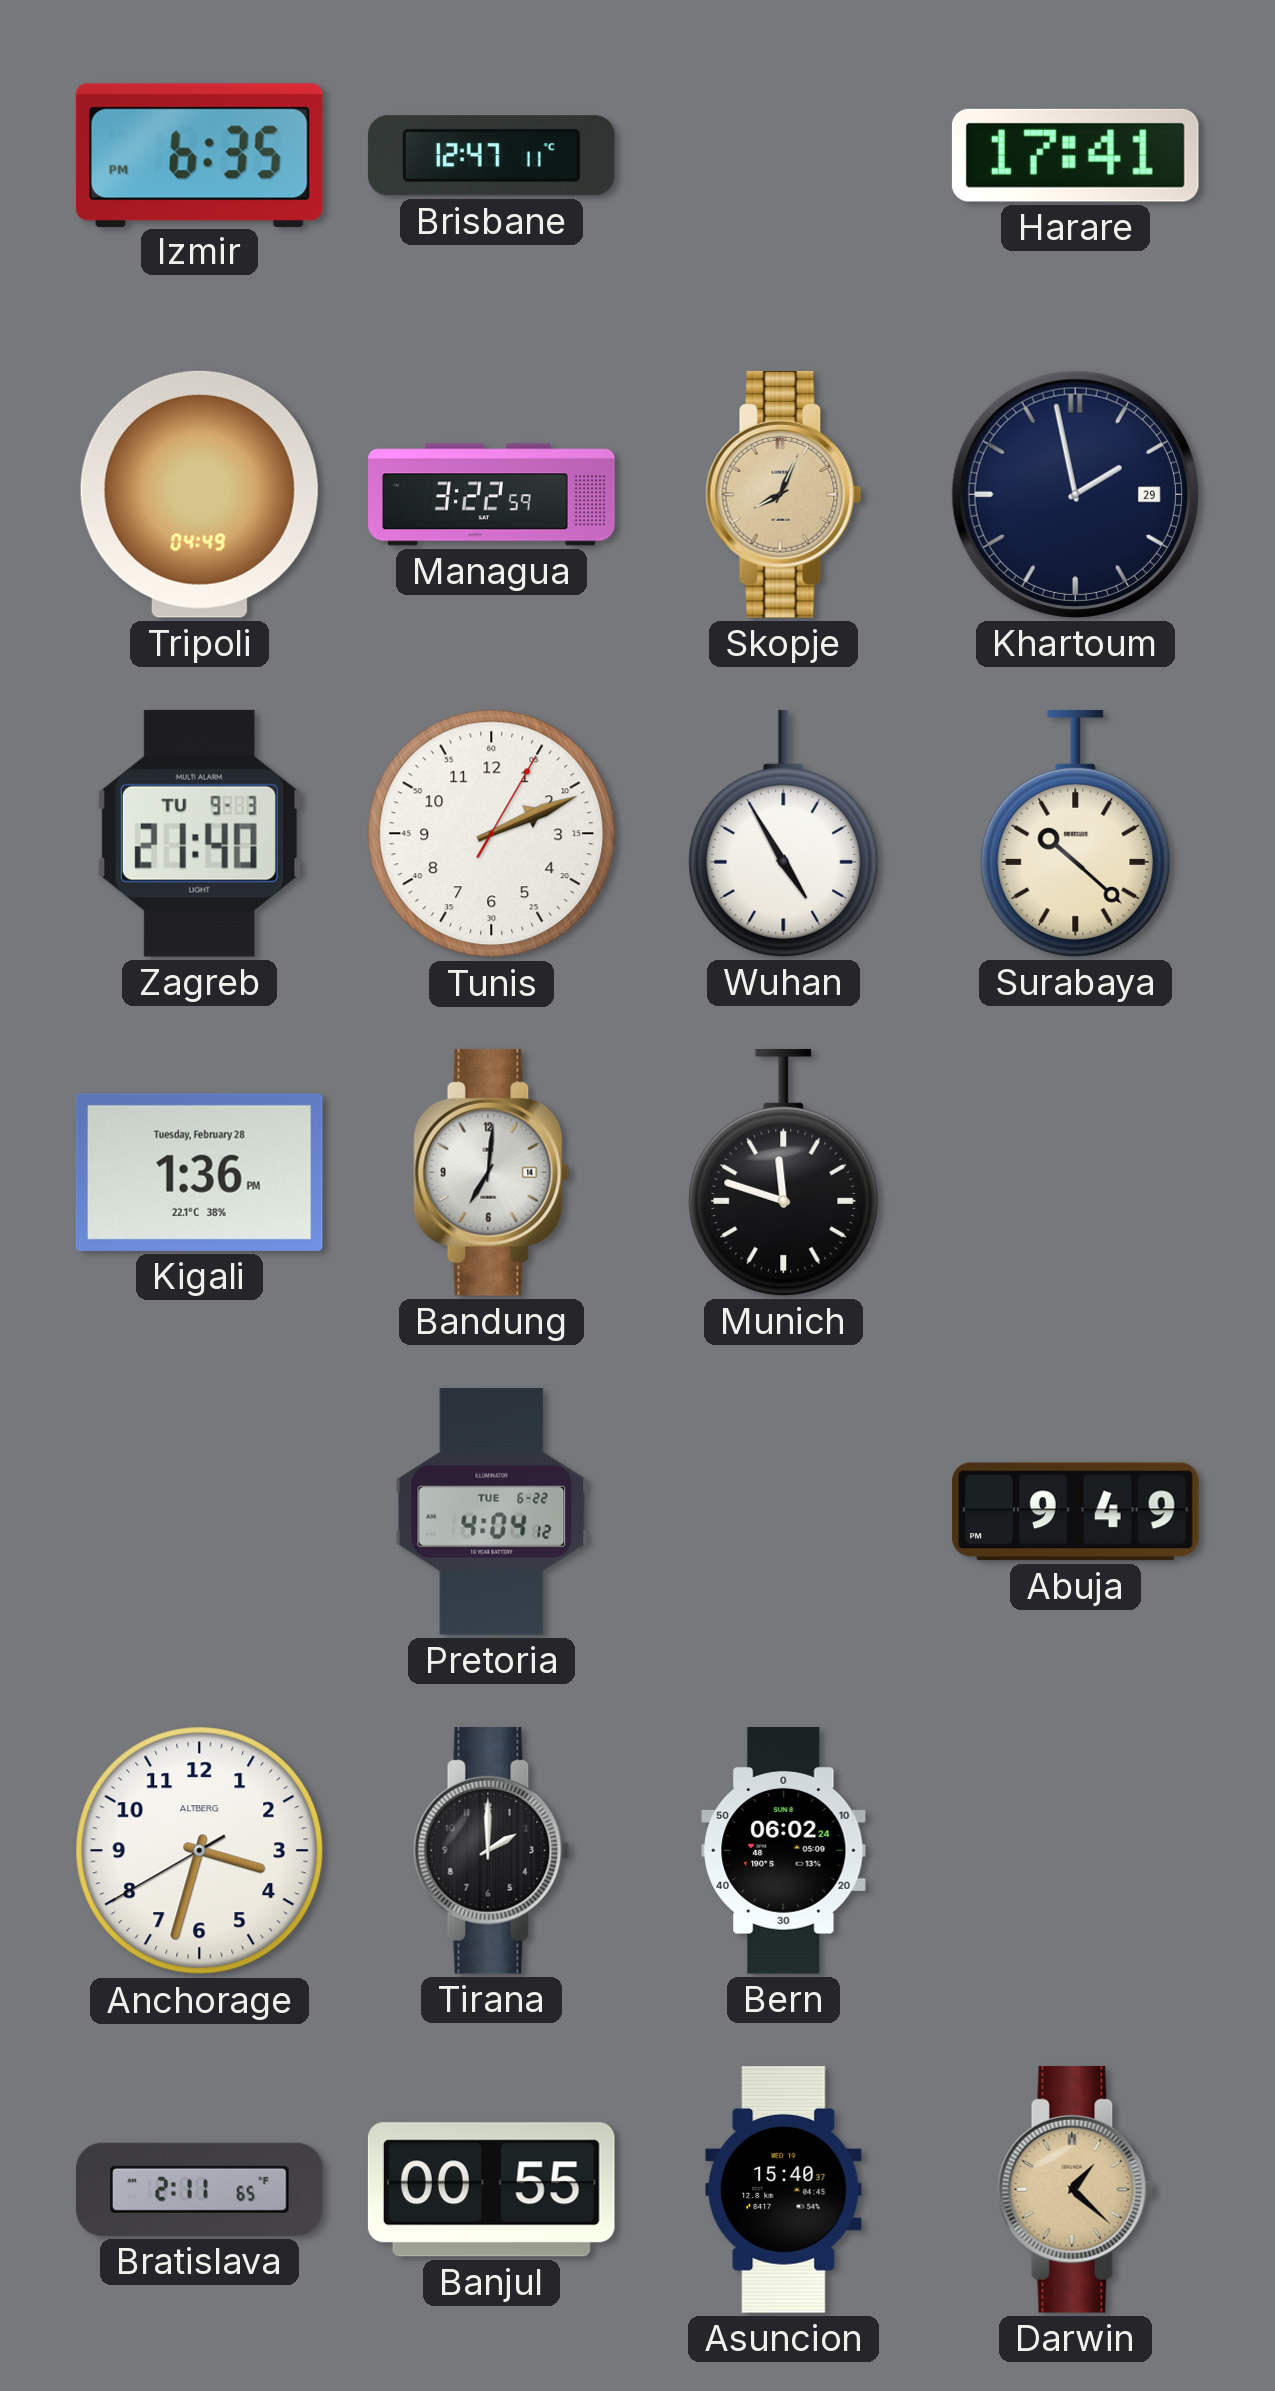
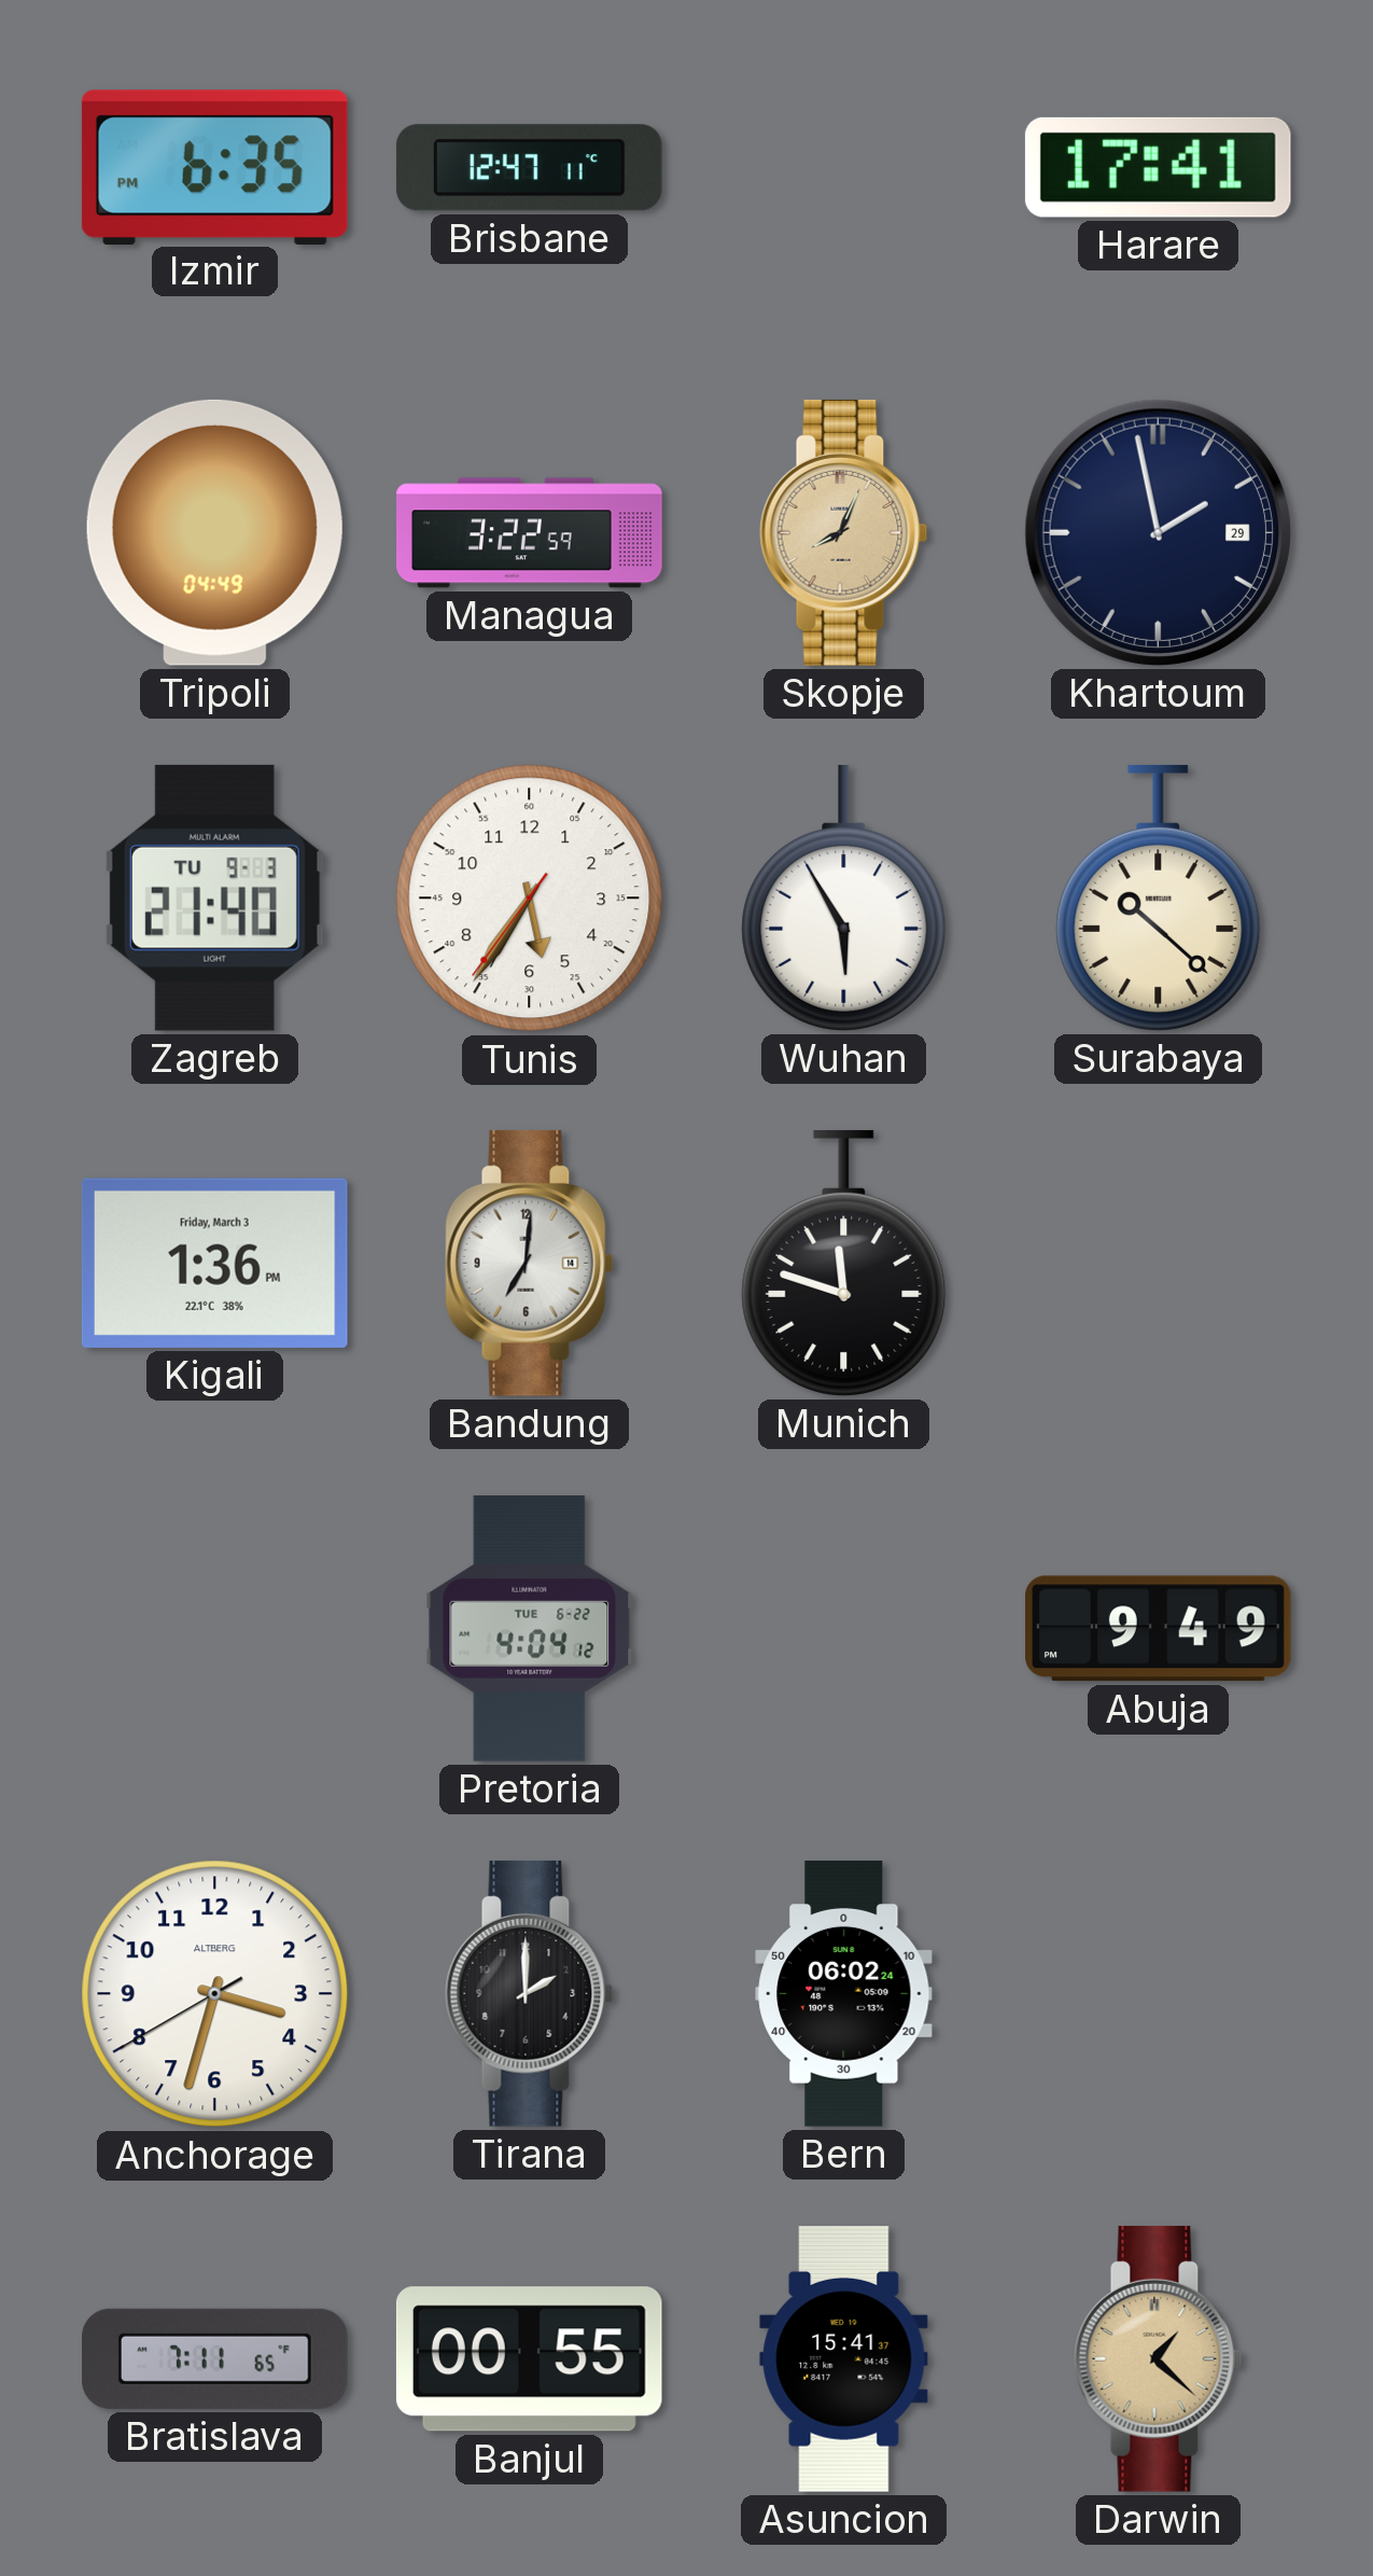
Tunis: 2:11 -> 5:35
Wuhan: 4:55 -> 5:55
Kigali date: Tuesday, February 28 -> Friday, March 3
Bratislava: 2:11 -> 7:11
Asuncion: 15:40 -> 15:41
